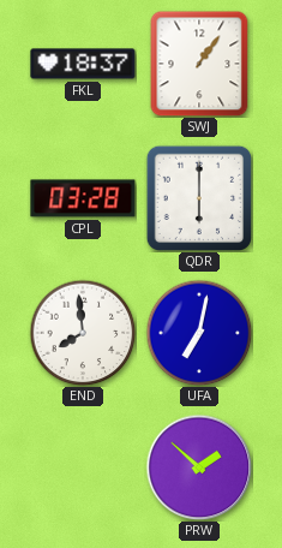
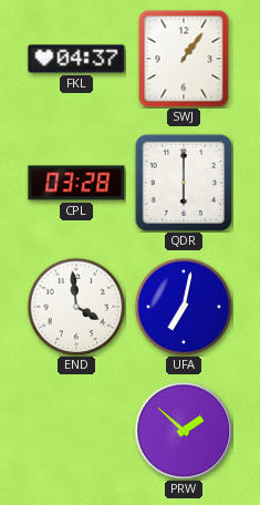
FKL: 18:37 -> 04:37
END: 7:59 -> 3:59
